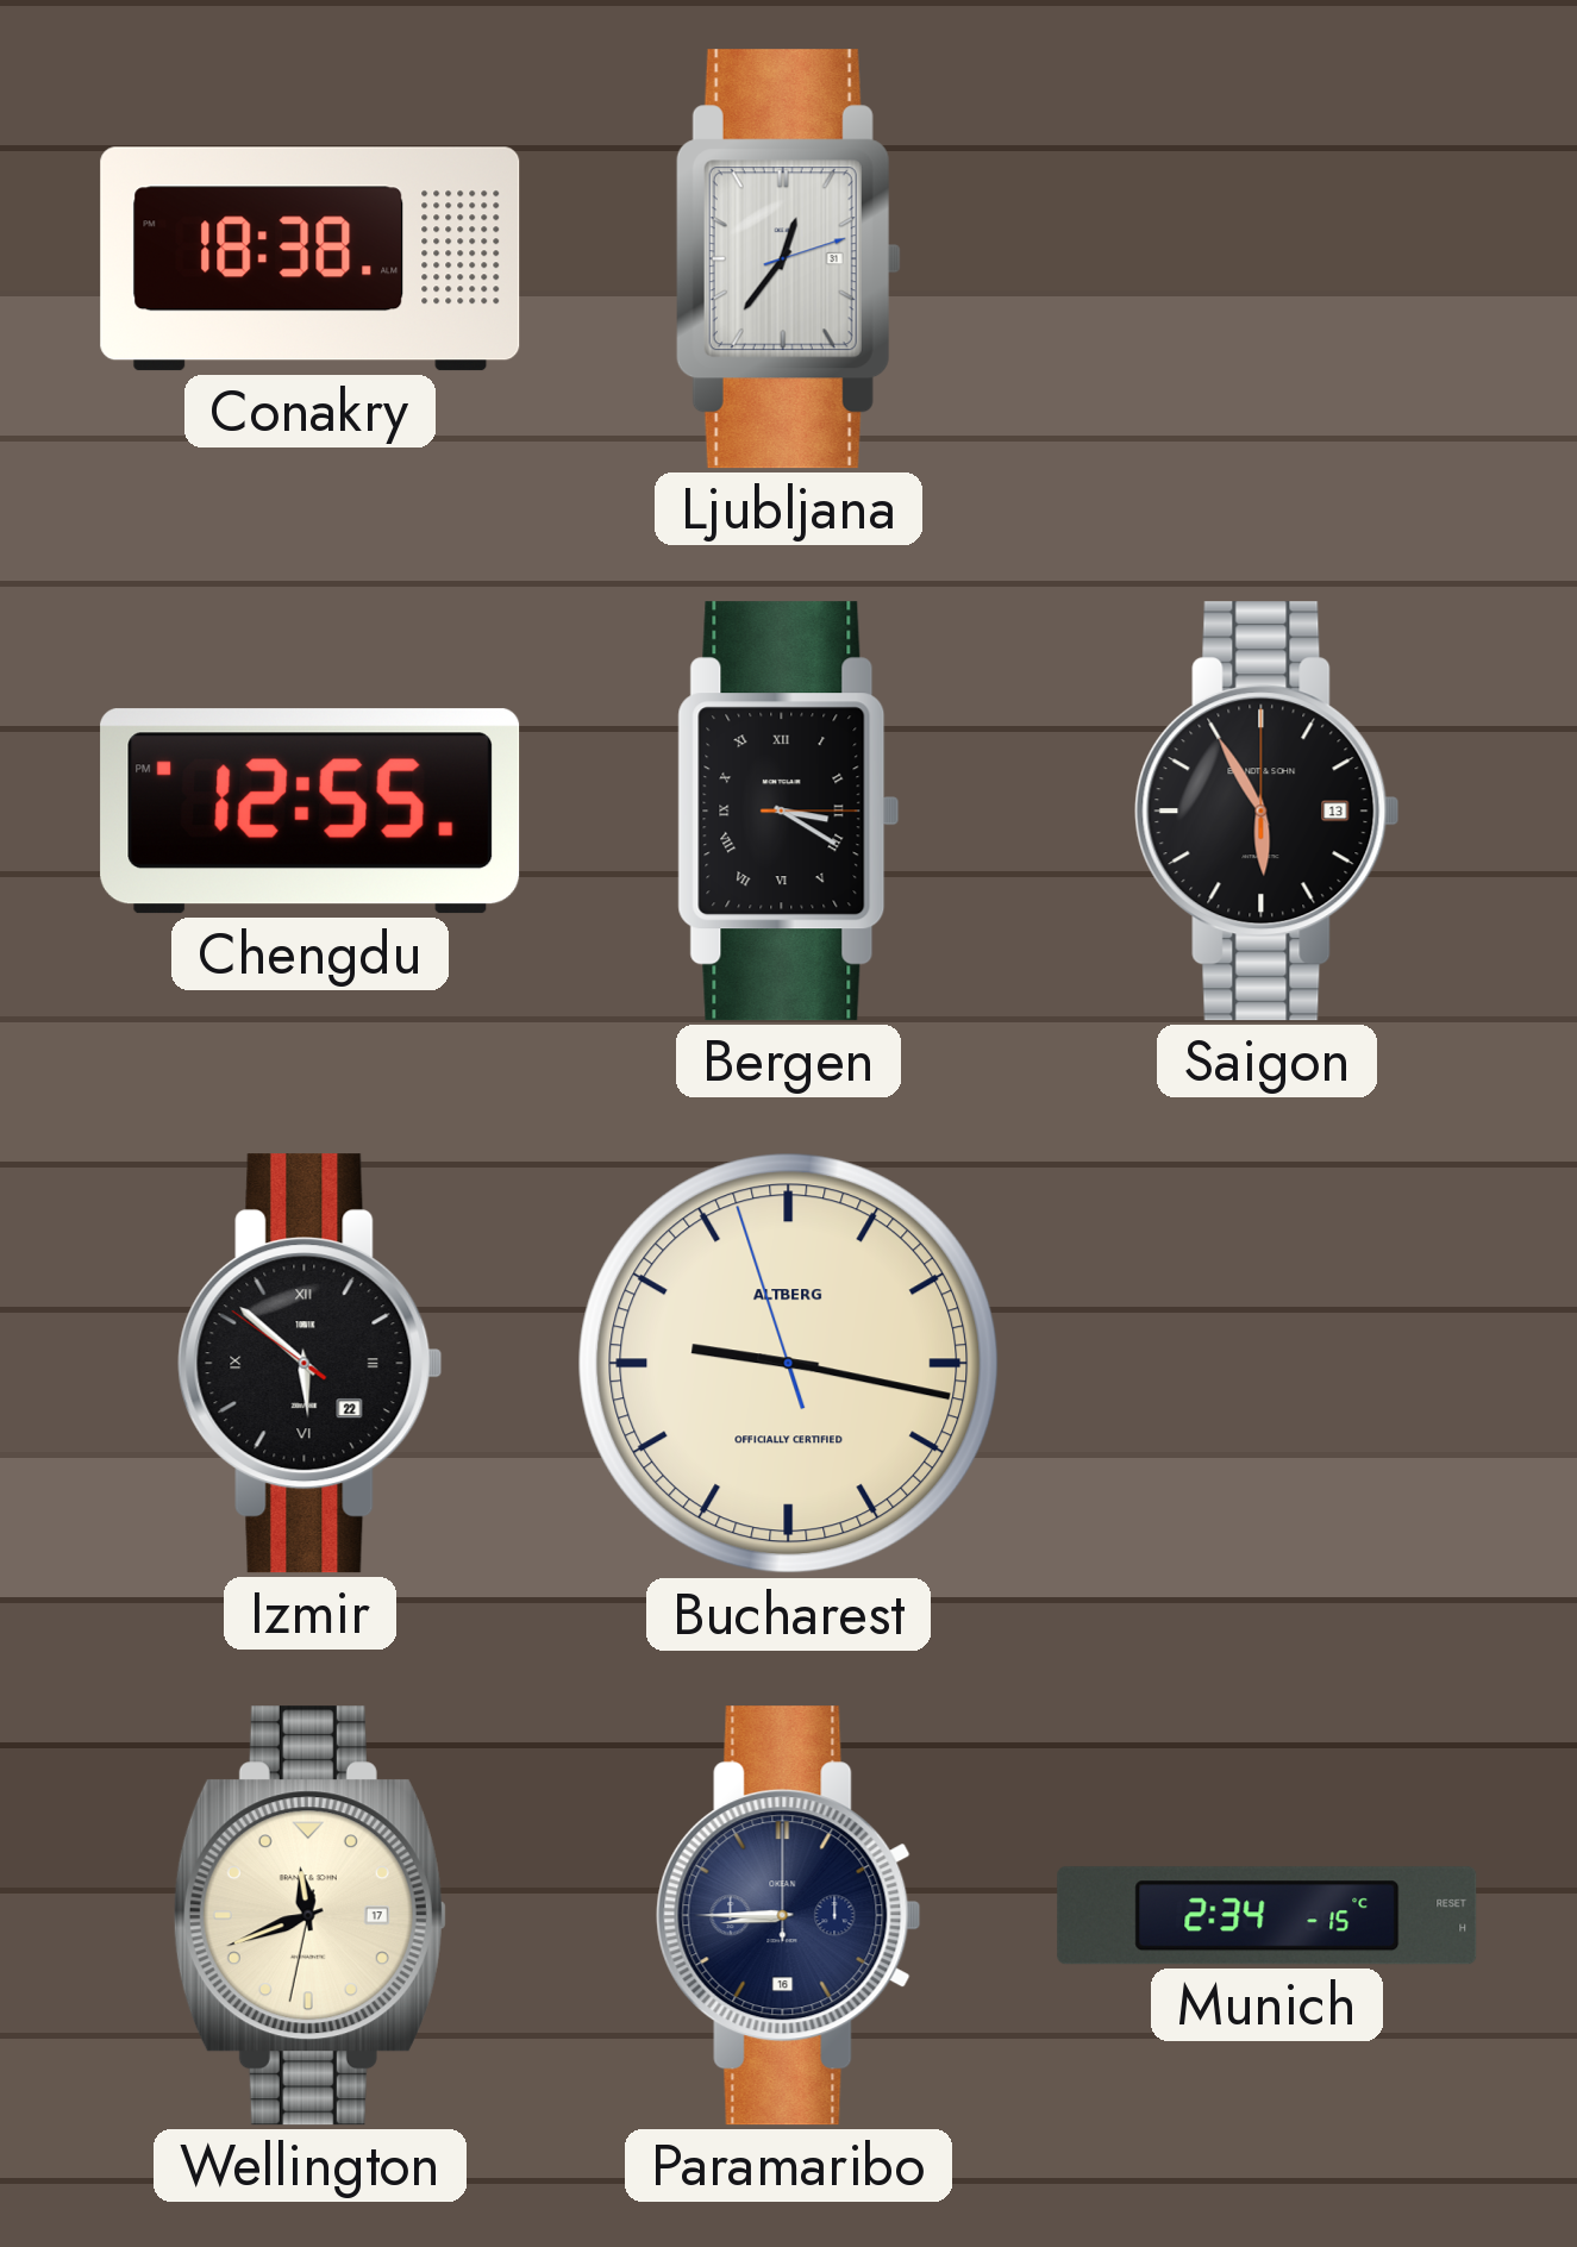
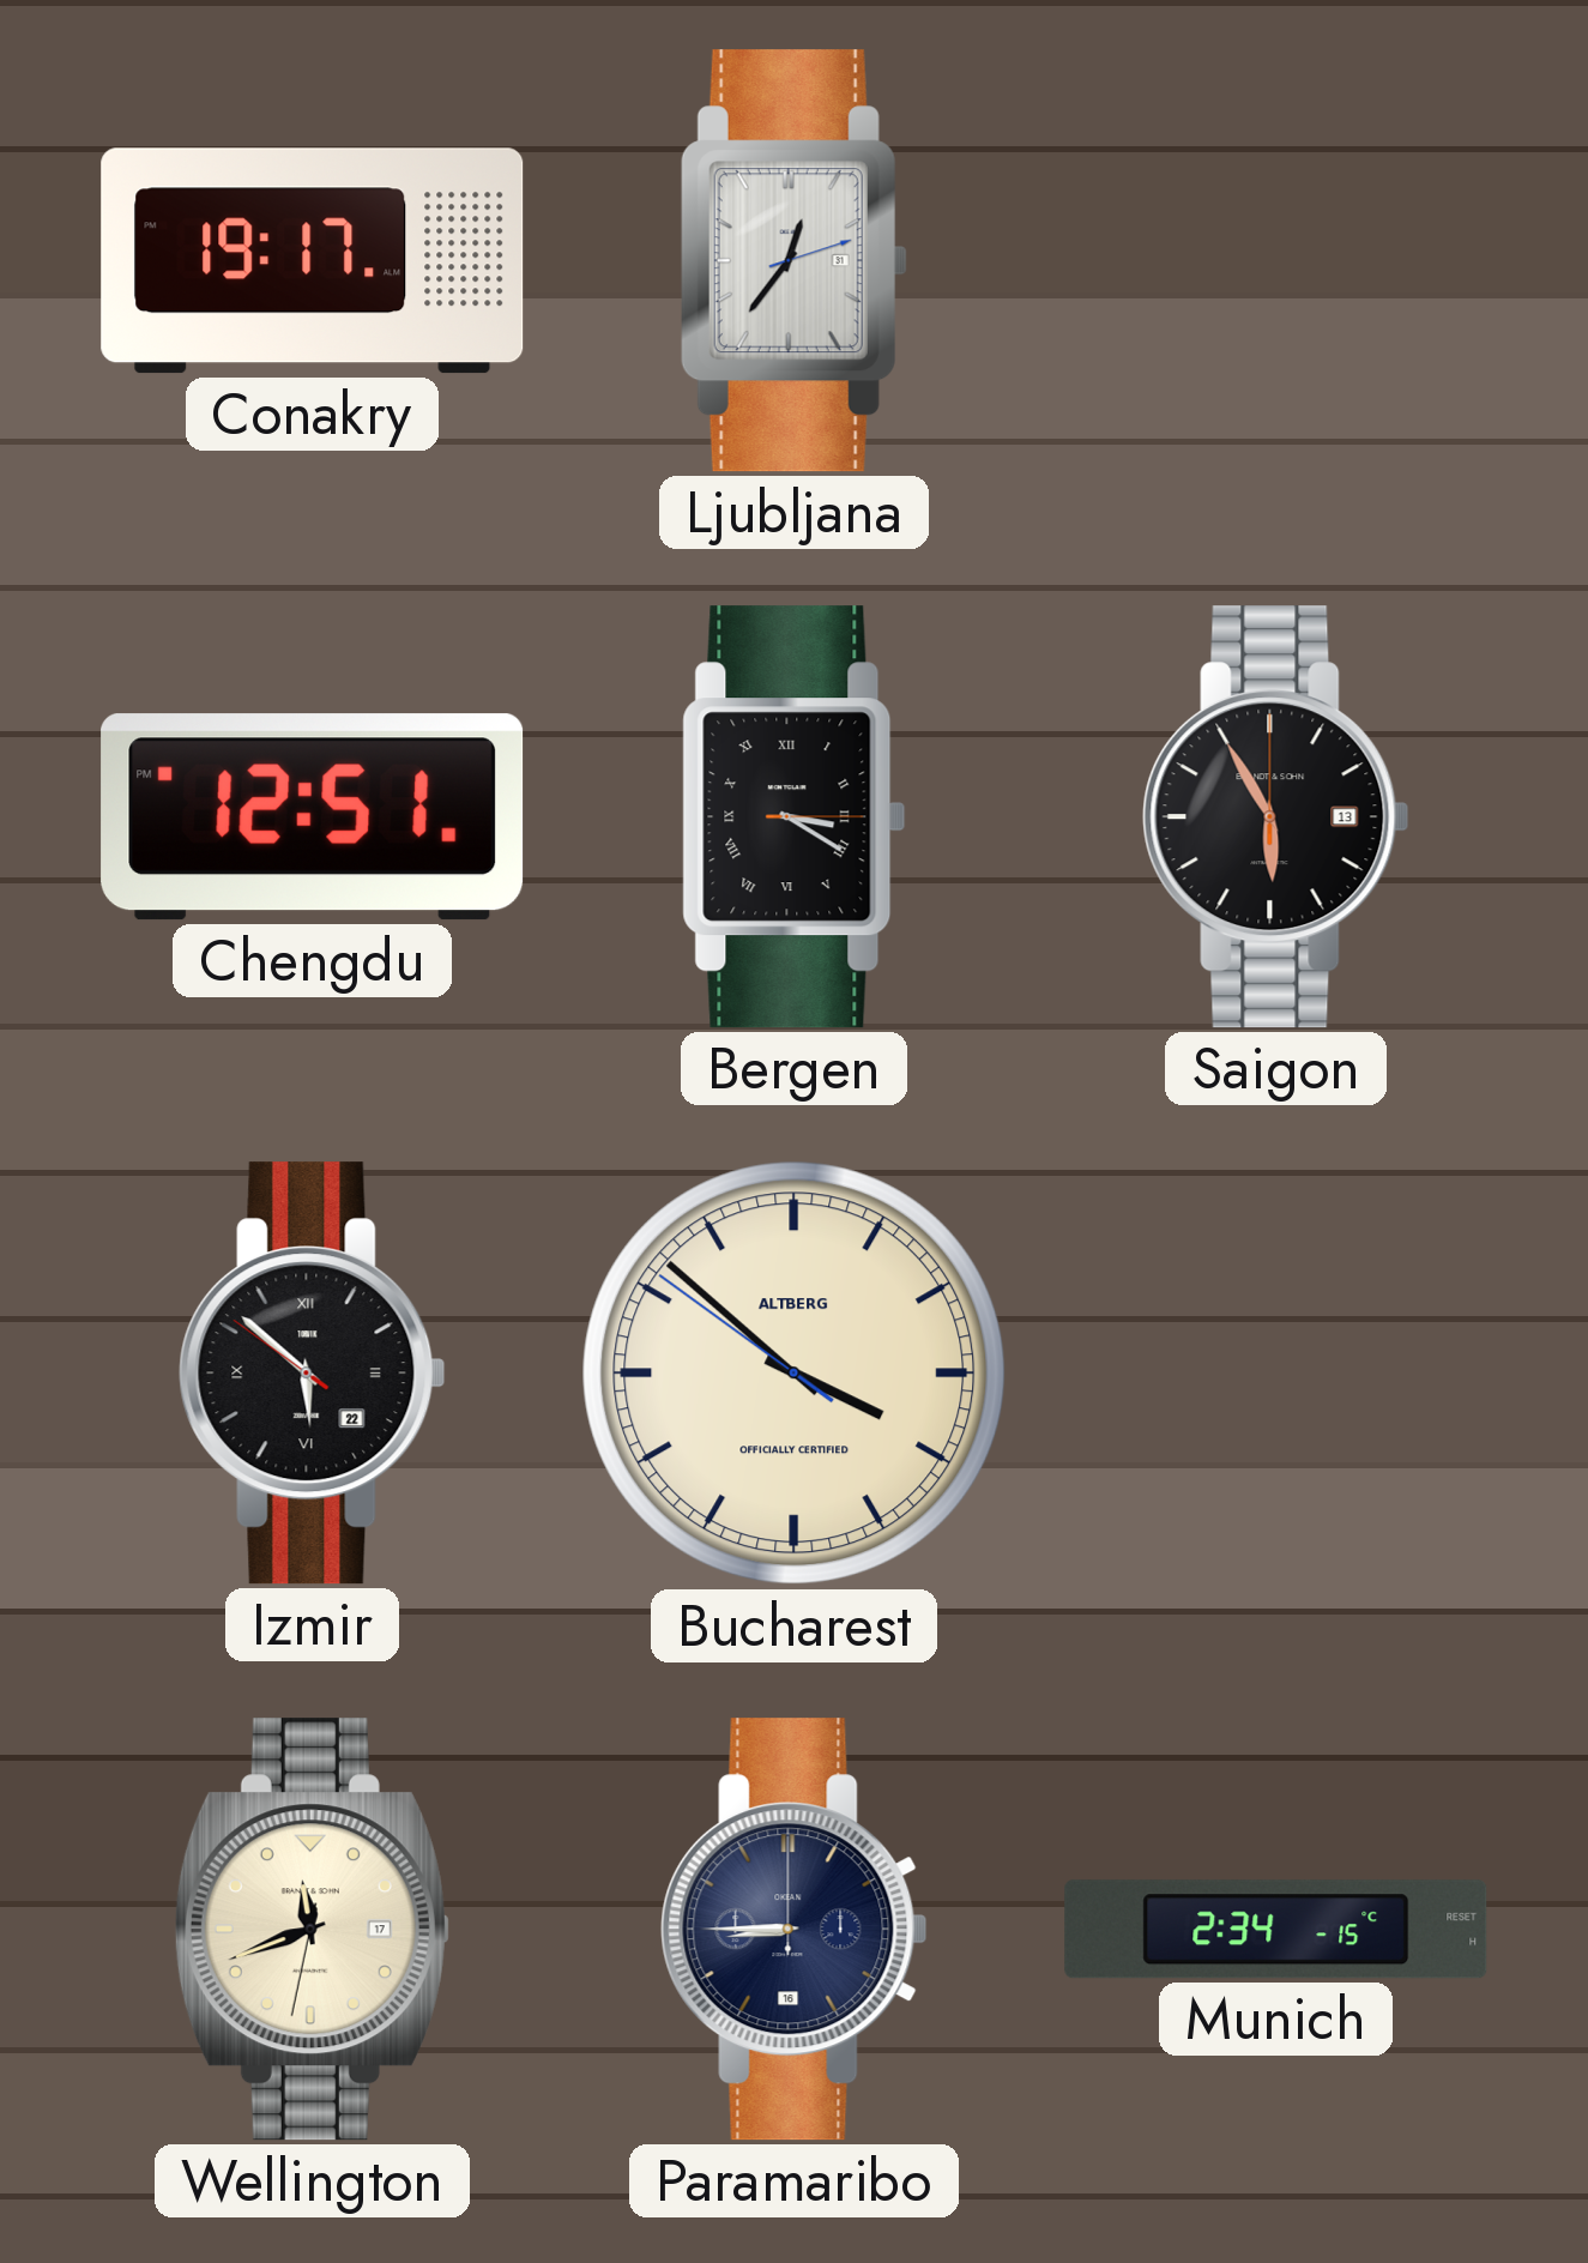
Conakry: 18:38 -> 19:17
Chengdu: 12:55 -> 12:51
Bucharest: 9:16 -> 3:51
